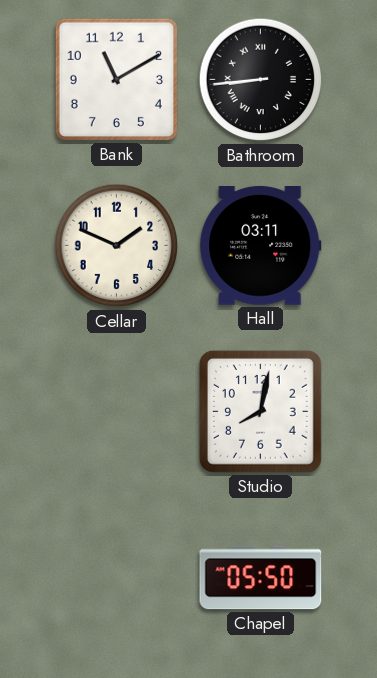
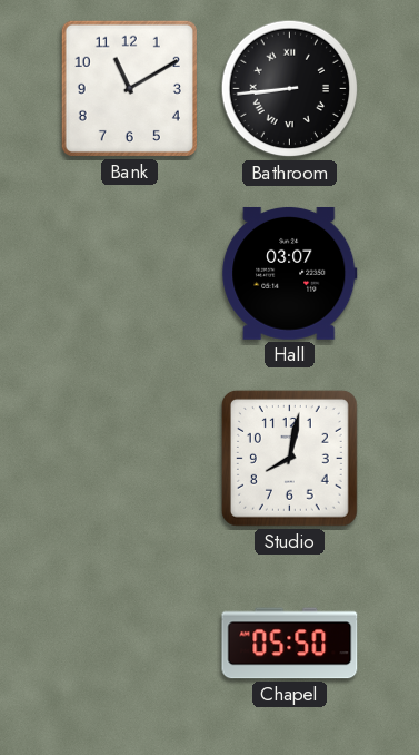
Cellar: 1:49 -> none
Hall: 03:11 -> 03:07
